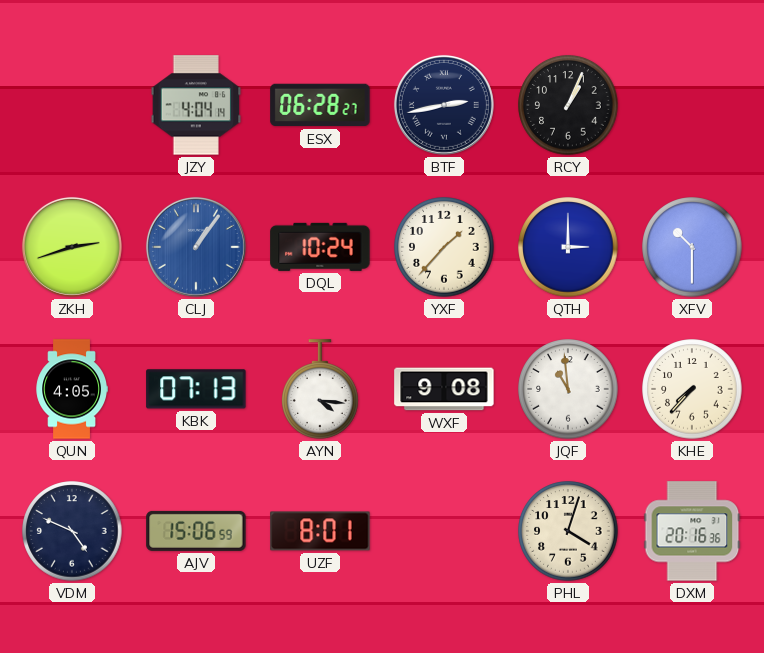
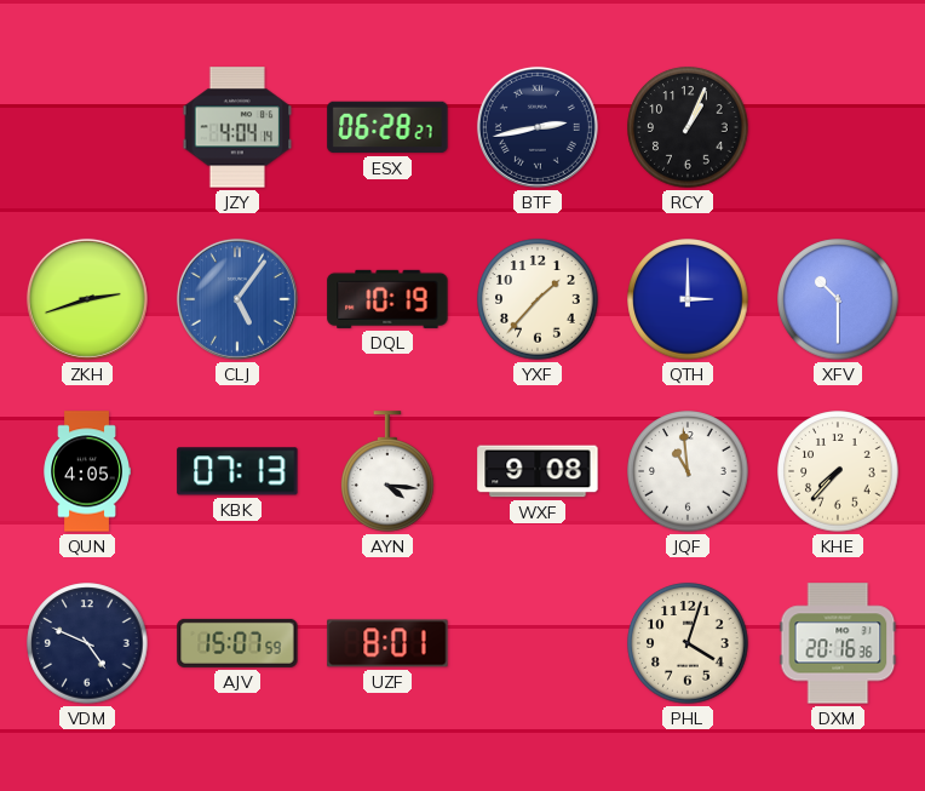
CLJ: 1:06 -> 5:06
DQL: 10:24 -> 10:19
AJV: 15:06 -> 15:07
